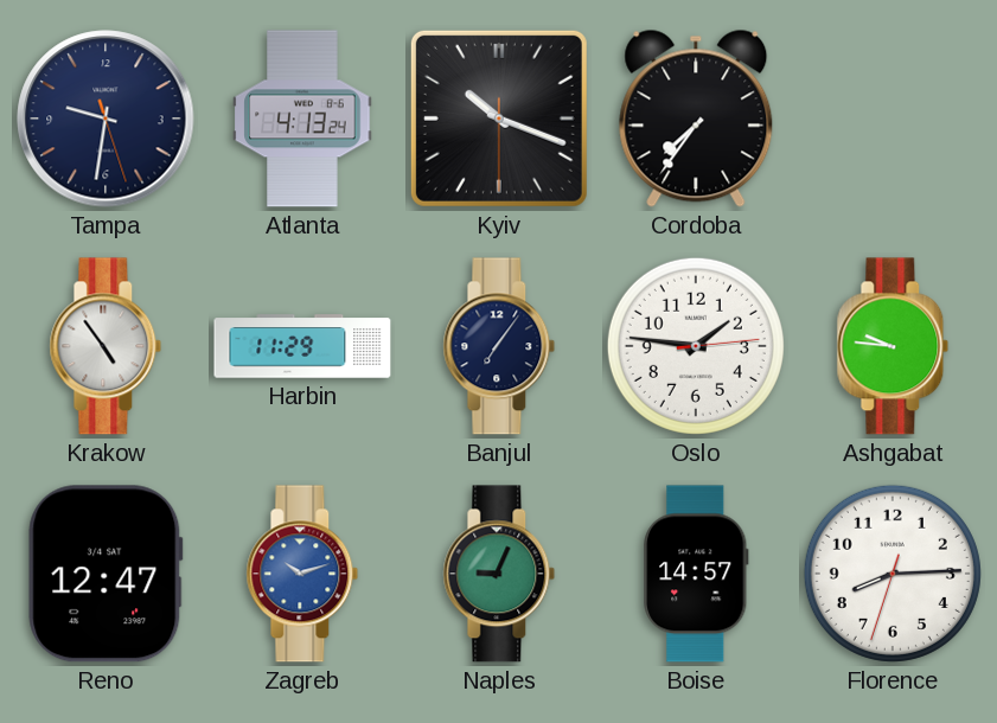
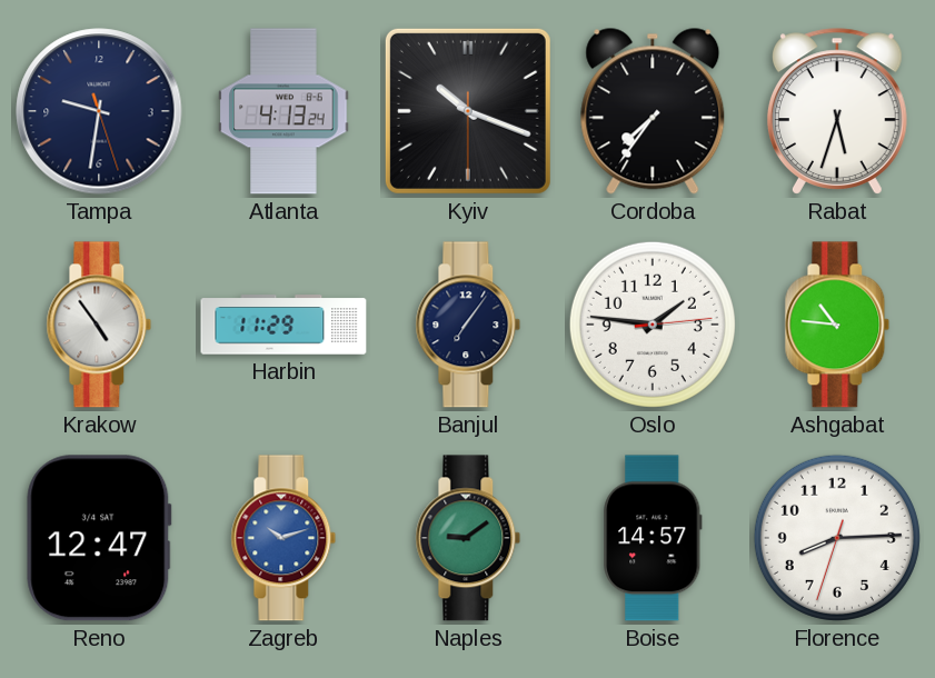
Rabat: none -> 5:33
Ashgabat: 9:46 -> 10:46
Naples: 9:04 -> 9:09
